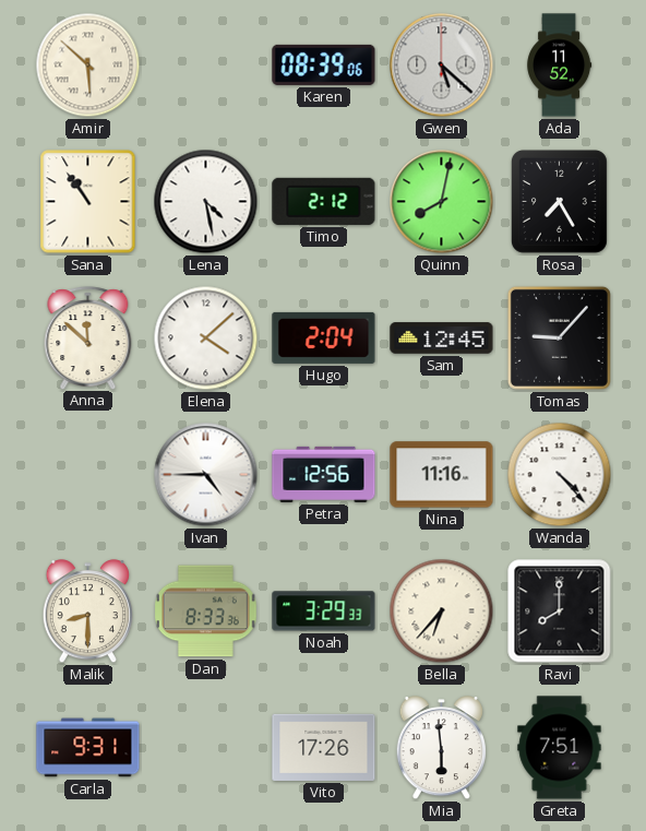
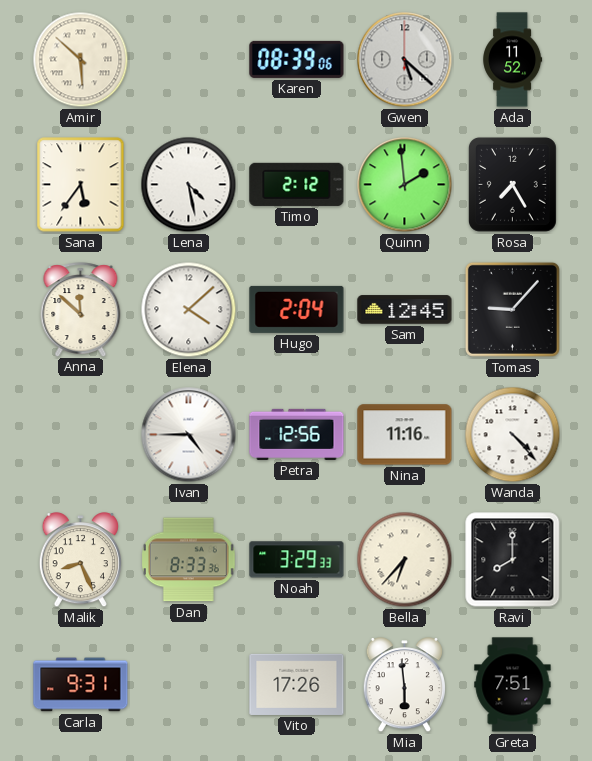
Sana: 10:54 -> 5:36
Quinn: 8:02 -> 1:59
Malik: 8:30 -> 8:26
